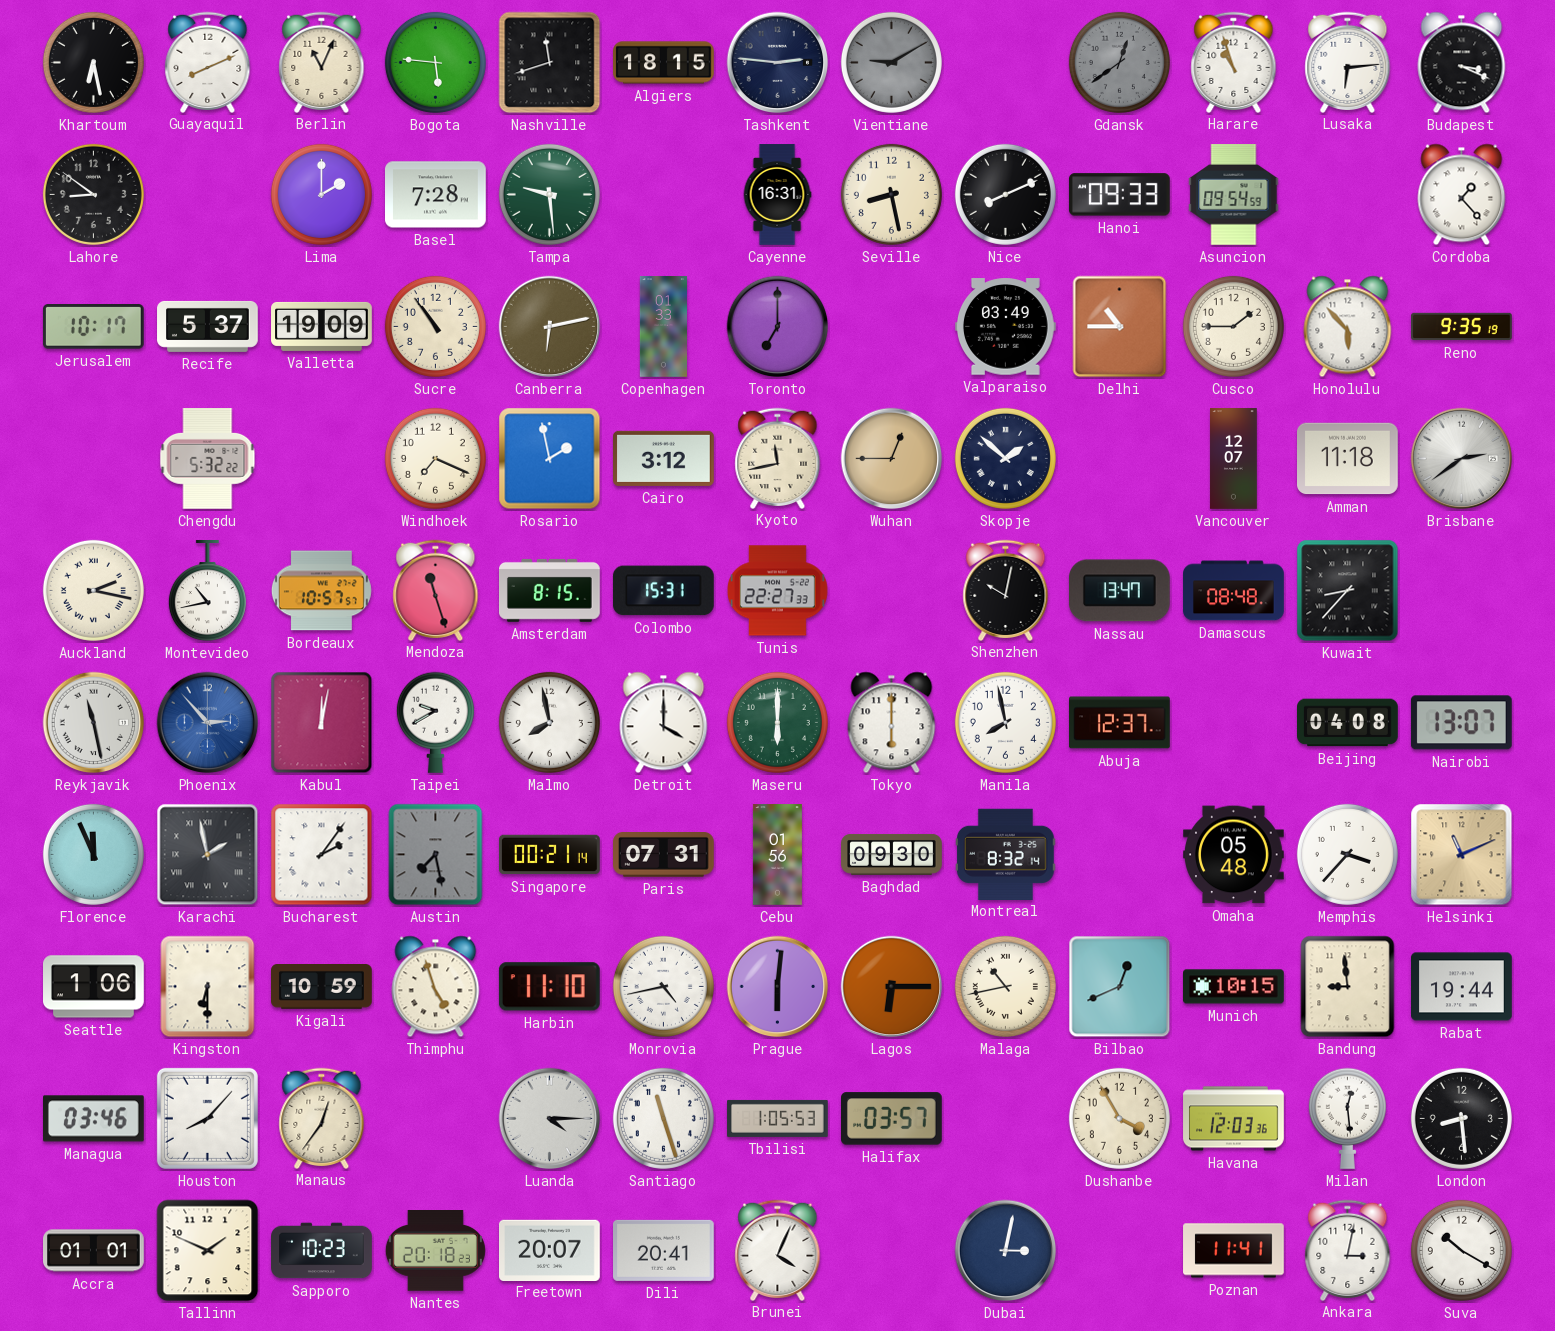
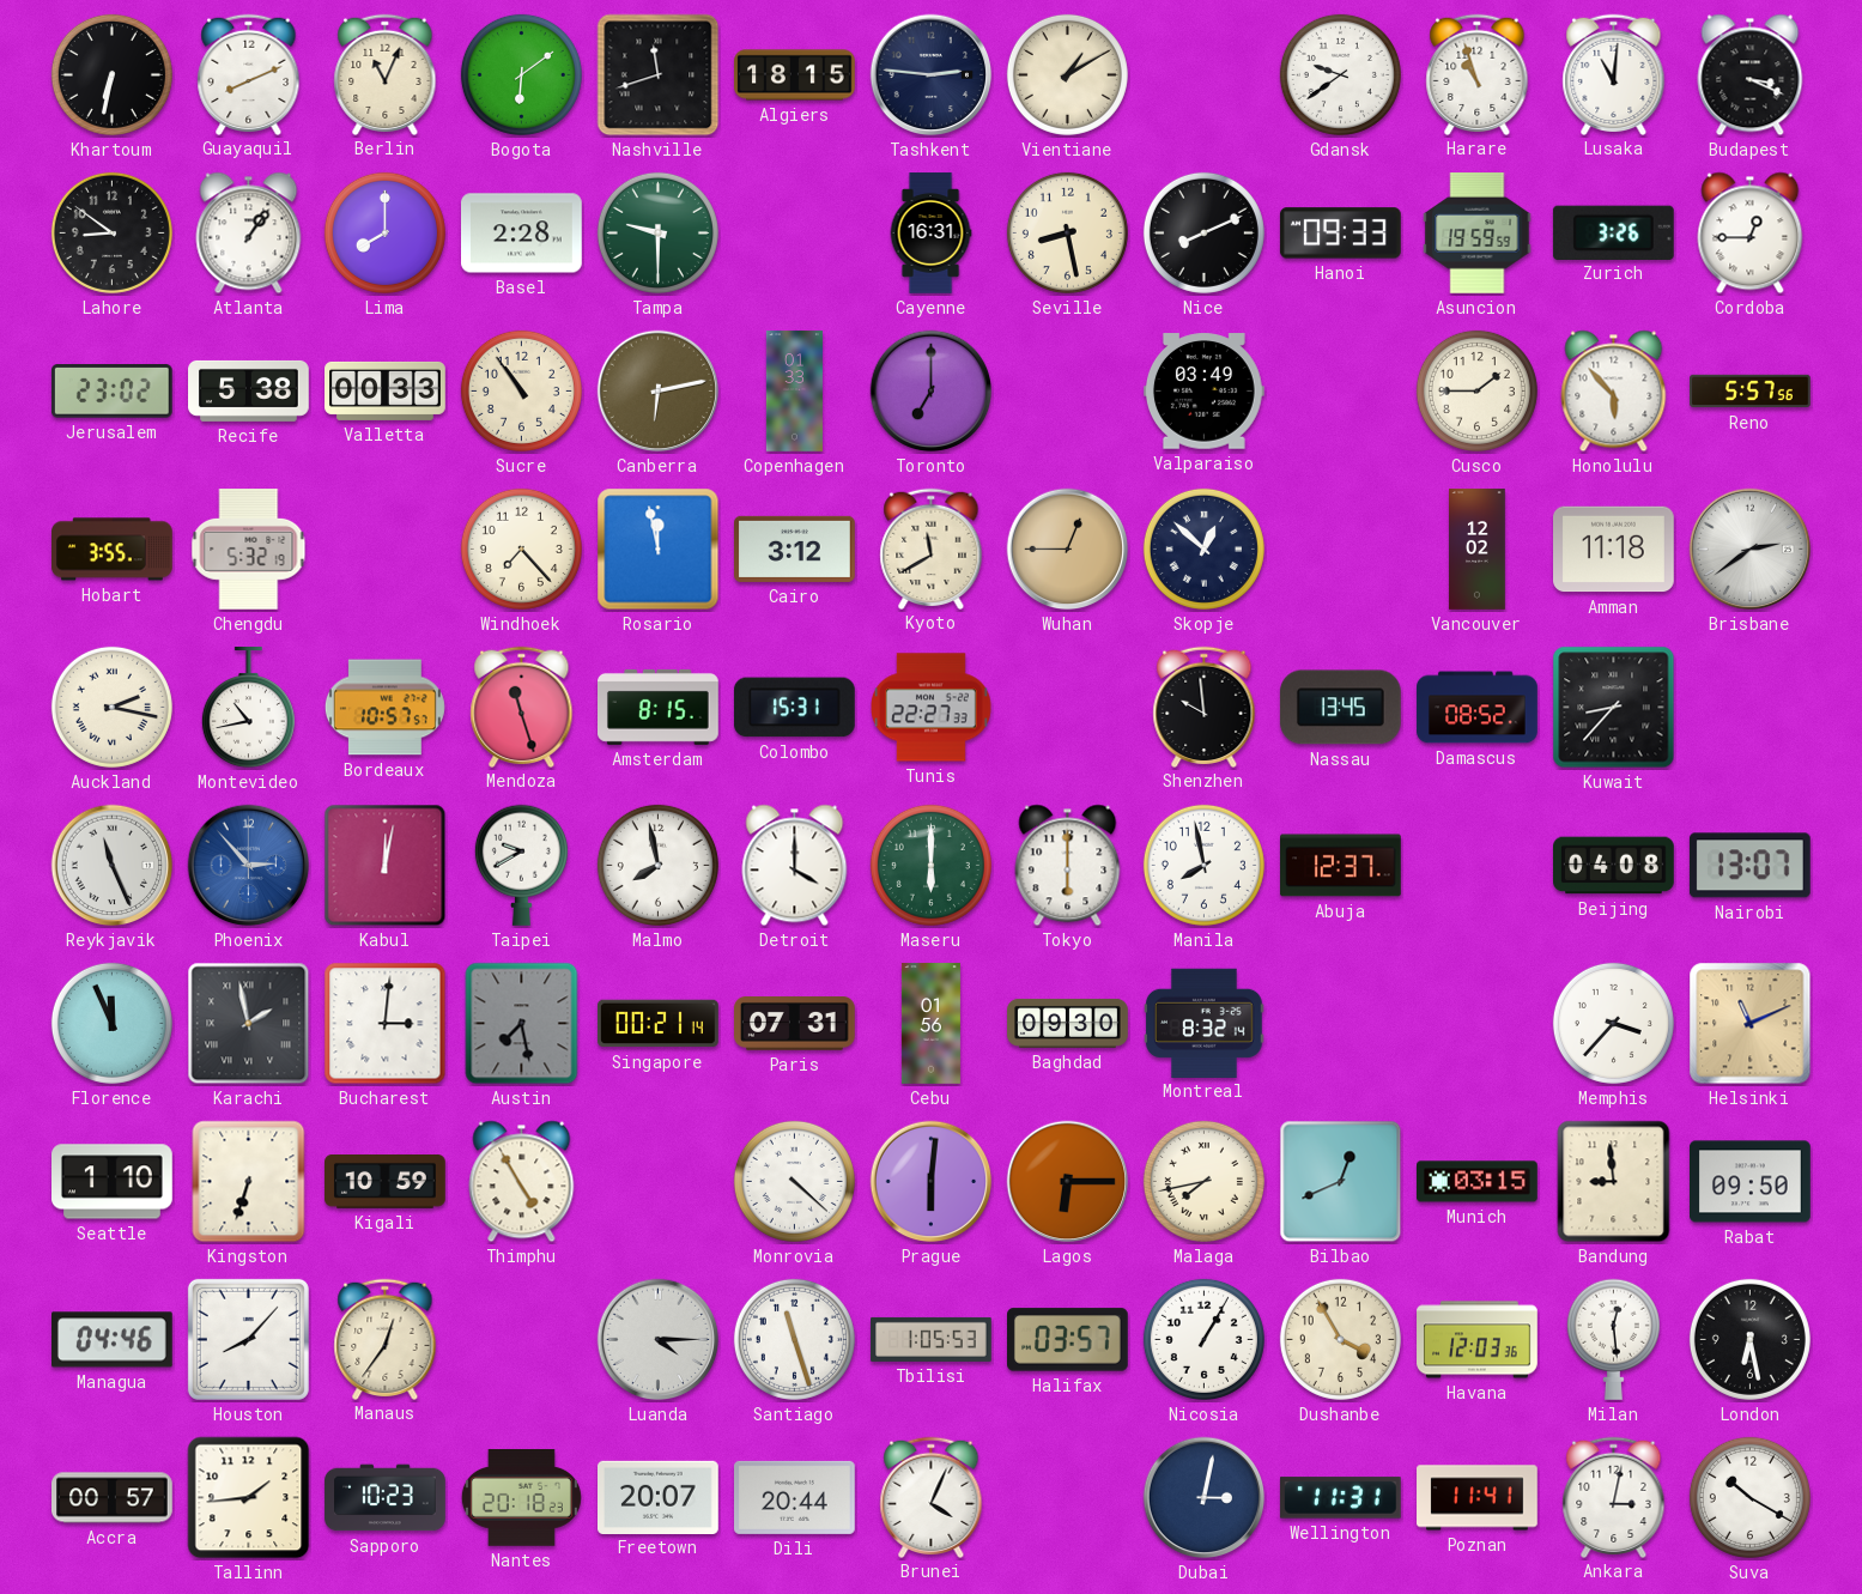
Khartoum: 6:28 -> 6:32
Bogota: 5:46 -> 6:09
Vientiane: 9:10 -> 1:10
Vientiane dial: grey -> cream
Gdansk: 12:39 -> 9:39
Gdansk dial: grey -> white
Lusaka: 6:14 -> 11:01
Atlanta: none -> 1:06
Lima: 2:00 -> 8:00
Basel: 7:28 -> 2:28
Tampa: 9:29 -> 9:30
Asuncion: 09:54 -> 19:59
Zurich: none -> 3:26
Cordoba: 1:23 -> 12:45
Jerusalem: 10:17 -> 23:02
Recife: 5:37 -> 5:38
Valletta: 19:09 -> 00:33
Delhi: 10:45 -> none
Reno: 9:35 -> 5:57
Hobart: none -> 3:55
Chengdu: 5:32:22 -> 5:32:19
Windhoek: 7:19 -> 7:23
Rosario: 1:58 -> 11:58
Kyoto: 11:43 -> 11:40
Skopje: 1:52 -> 12:52
Vancouver: 12:07 -> 12:02
Shenzhen: 10:02 -> 9:59
Nassau: 13:47 -> 13:45
Damascus: 08:48 -> 08:52
Reykjavik: 11:28 -> 11:26
Bucharest: 2:06 -> 3:01
Omaha: 05:48 -> none
Seattle: 1:06 -> 1:10
Kingston: 6:30 -> 6:33
Thimphu: 4:57 -> 4:55
Harbin: 11:10 -> none
Monrovia: 4:43 -> 4:22
Malaga: 10:43 -> 7:43
Munich: 10:15 -> 03:15
Rabat: 19:44 -> 09:50
Managua: 03:46 -> 04:46
Nicosia: none -> 1:05
London: 8:29 -> 6:28
Accra: 01:01 -> 00:57
Tallinn: 1:49 -> 1:44
Dili: 20:41 -> 20:44
Wellington: none -> 11:31
